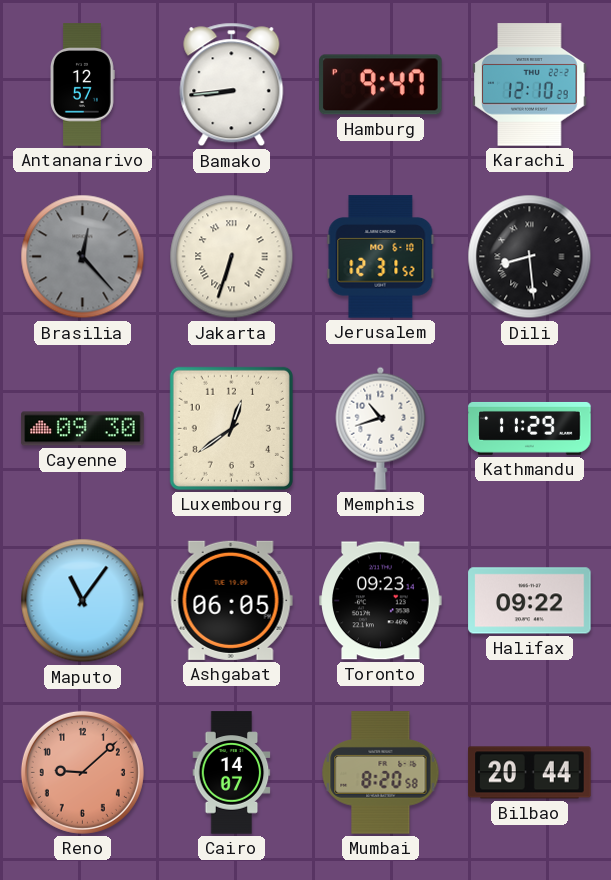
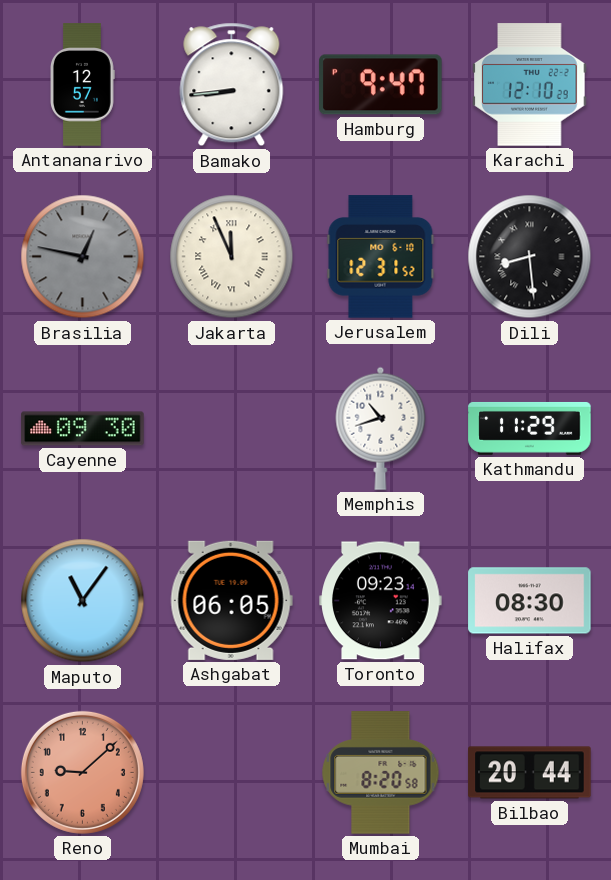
Brasilia: 12:23 -> 12:47
Jakarta: 6:33 -> 11:56
Luxembourg: 12:39 -> none
Halifax: 09:22 -> 08:30
Cairo: 14:07 -> none
